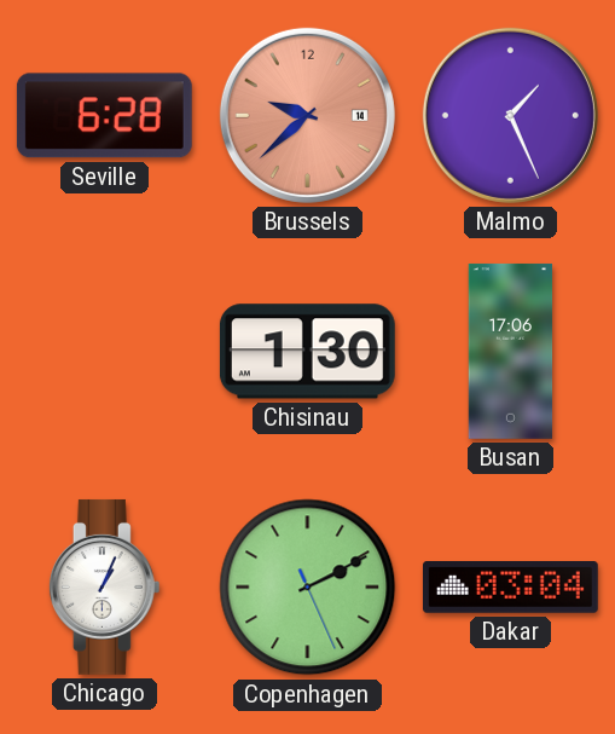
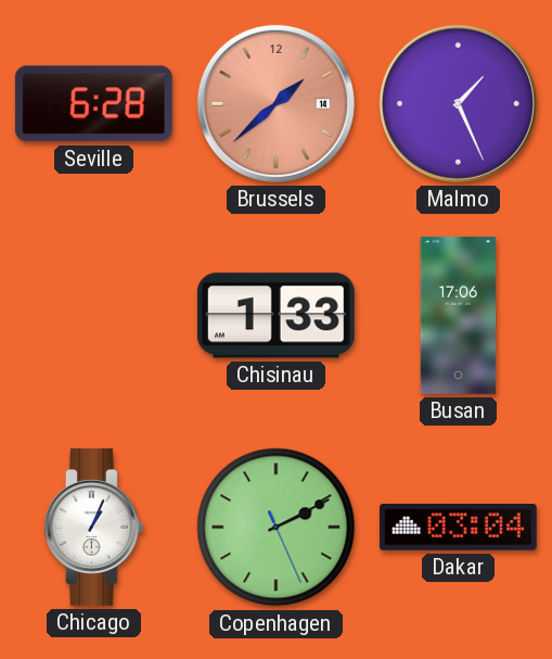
Brussels: 9:38 -> 1:38
Chisinau: 1:30 -> 1:33
